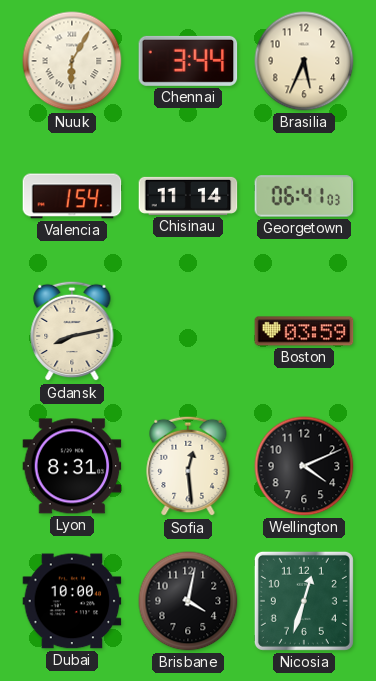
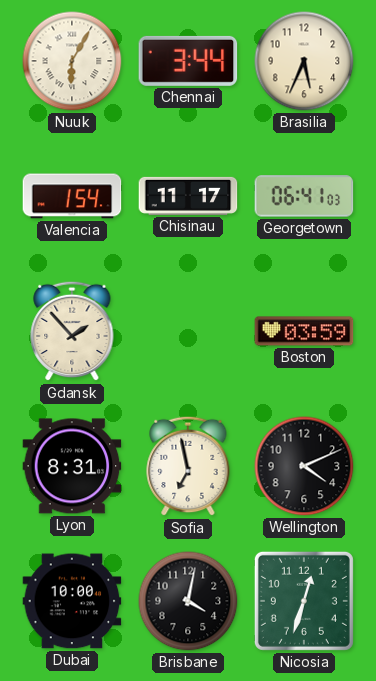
Chisinau: 11:14 -> 11:17
Gdansk: 8:13 -> 1:53
Sofia: 12:29 -> 6:58
